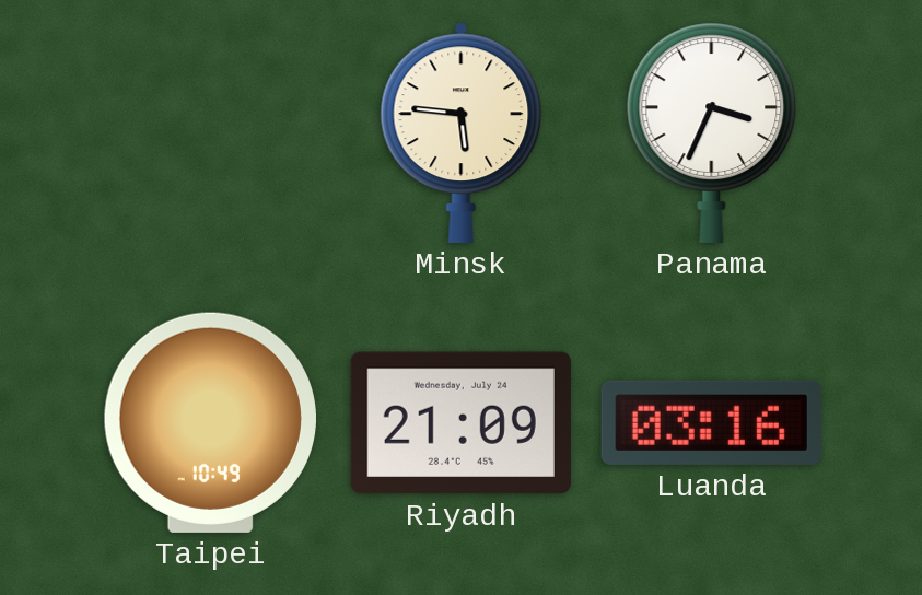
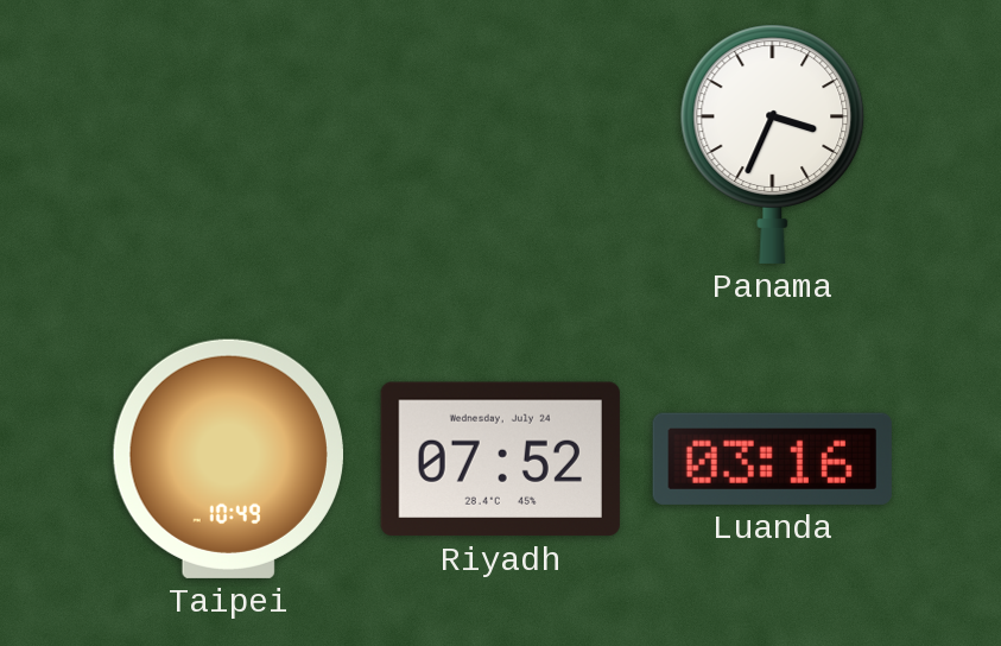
Minsk: 5:46 -> none
Riyadh: 21:09 -> 07:52
